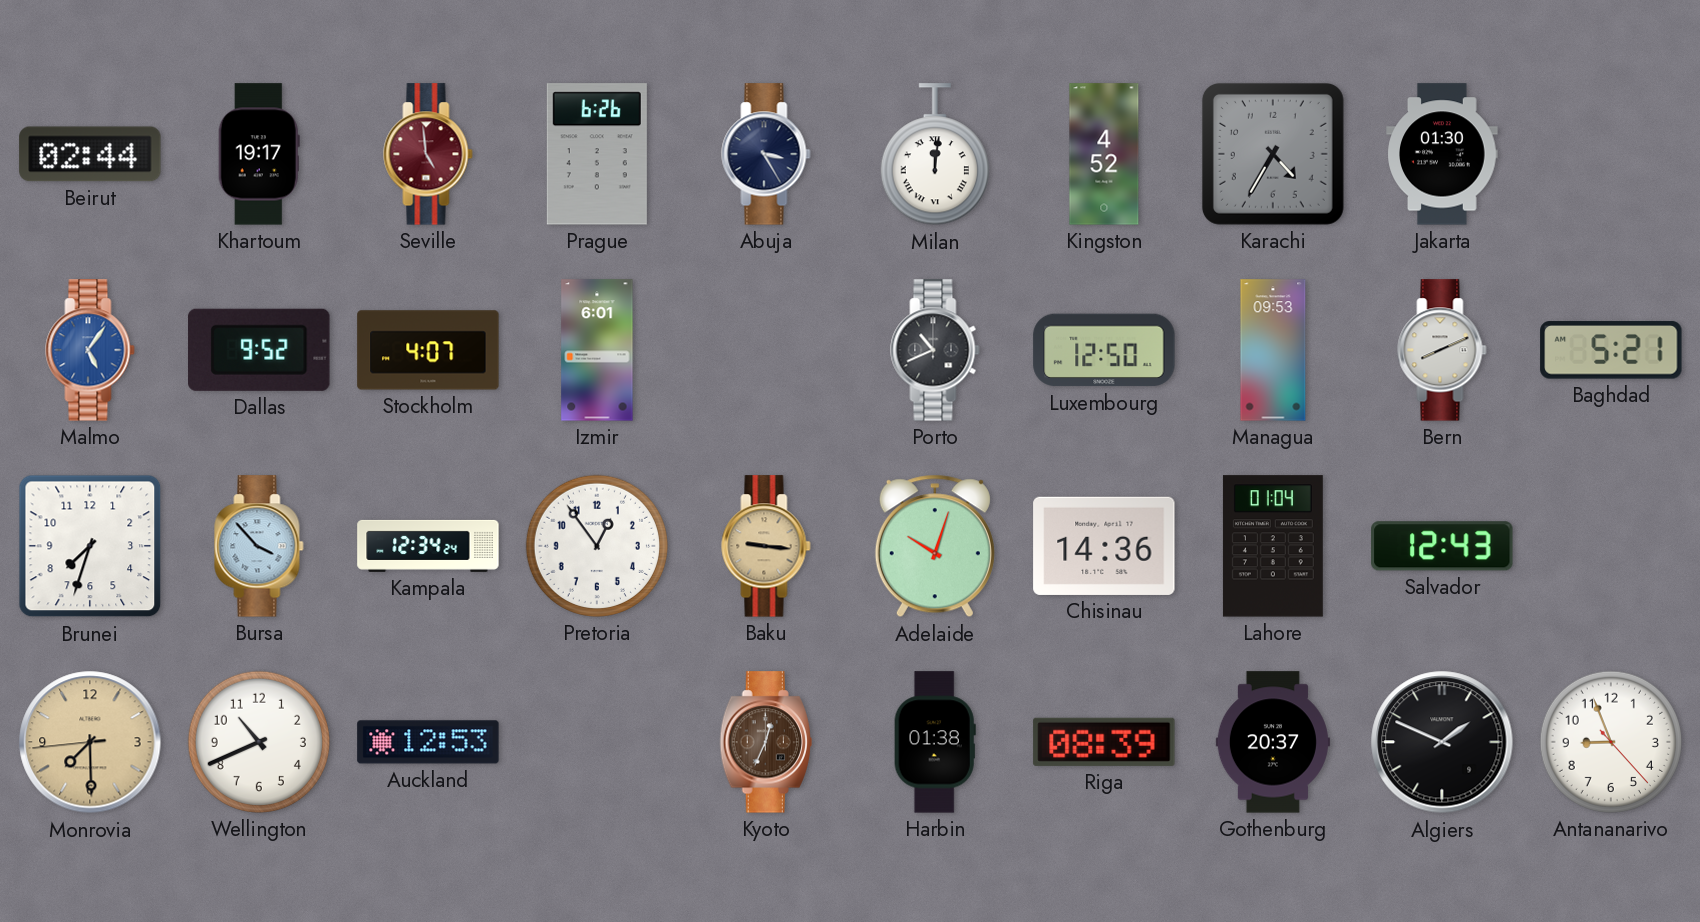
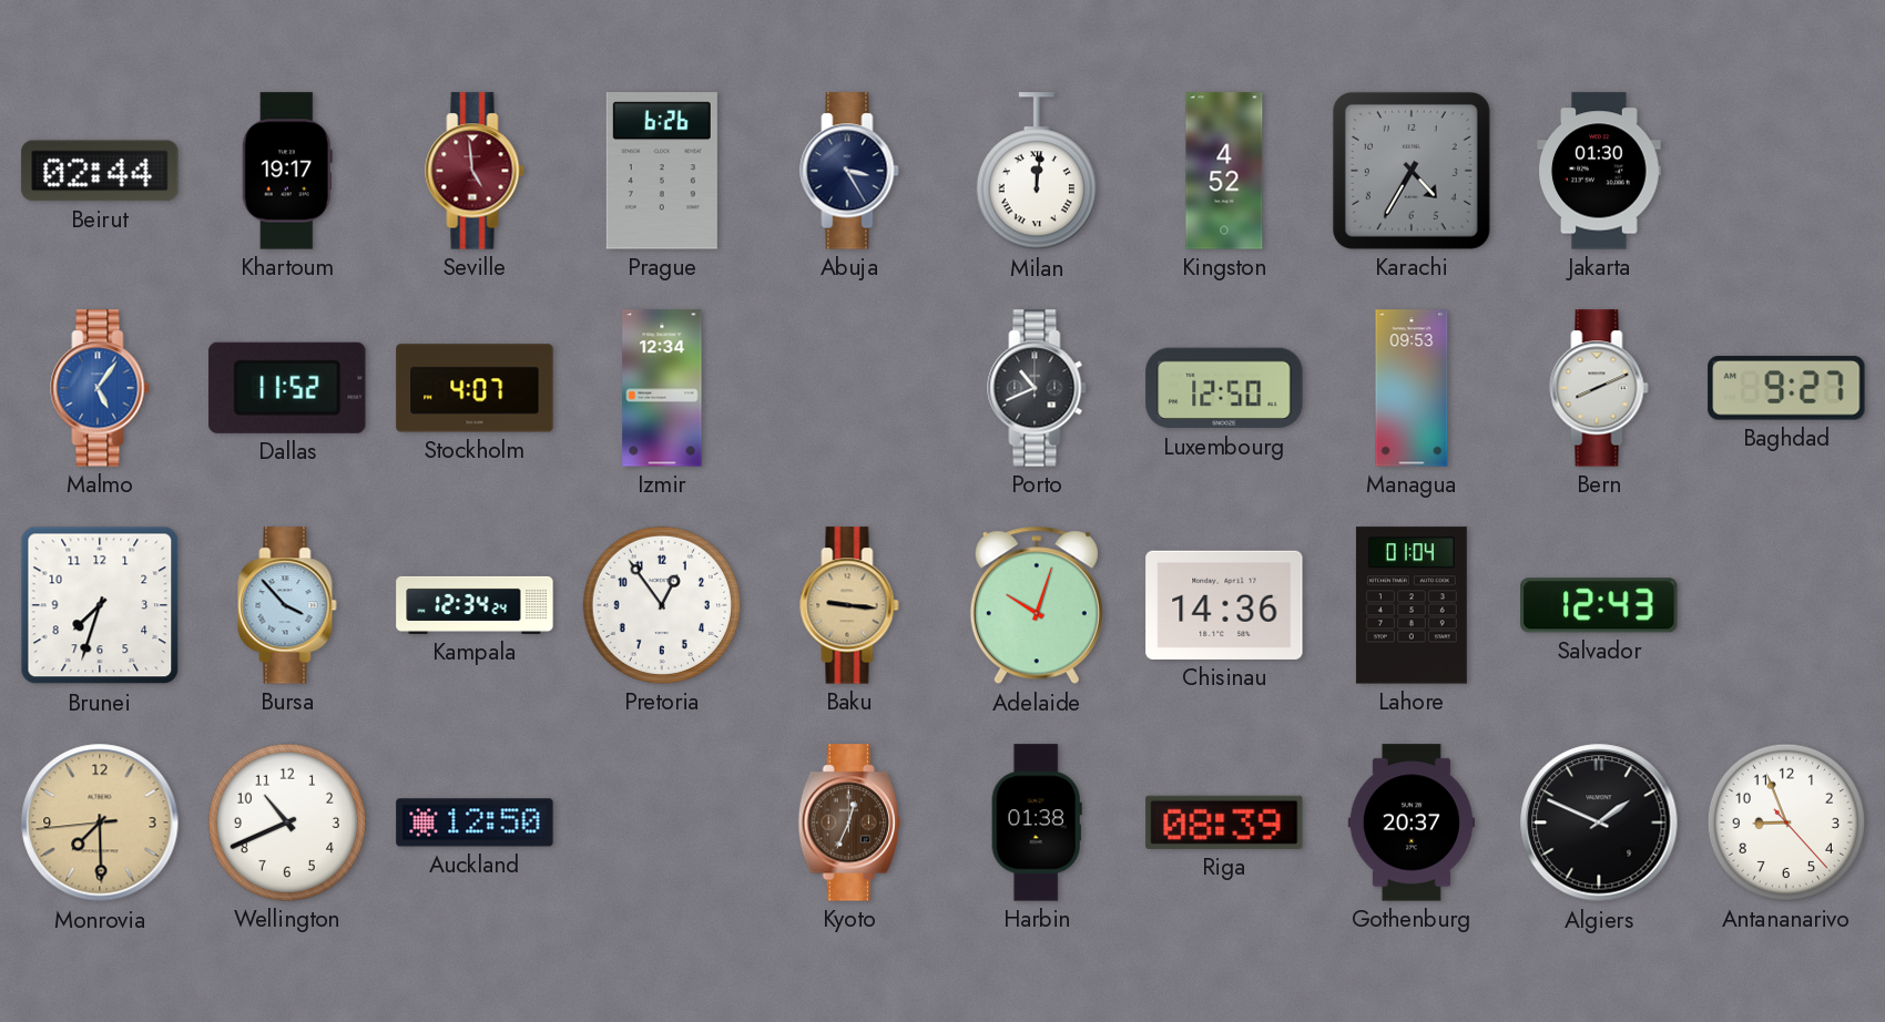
Dallas: 9:52 -> 11:52
Izmir: 6:01 -> 12:34
Baghdad: 5:21 -> 9:27
Auckland: 12:53 -> 12:50
